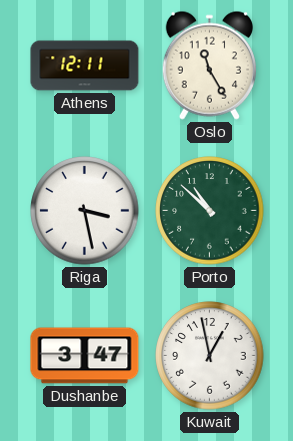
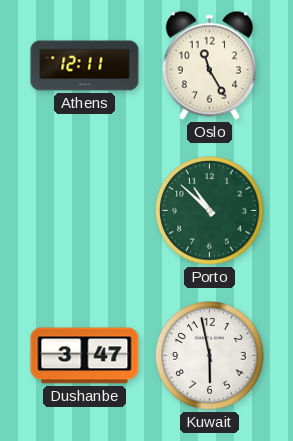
Riga: 3:28 -> none
Kuwait: 12:58 -> 5:58
